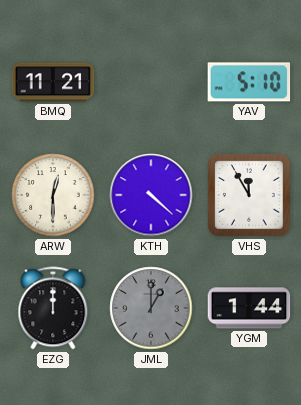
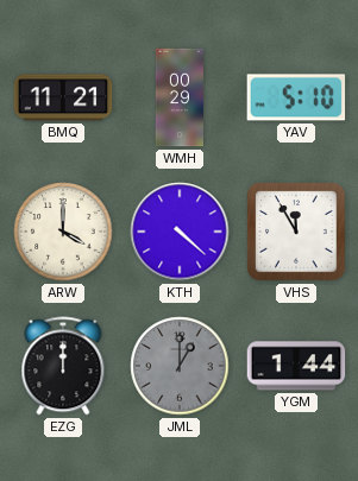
WMH: none -> 00:29
ARW: 12:30 -> 4:00
